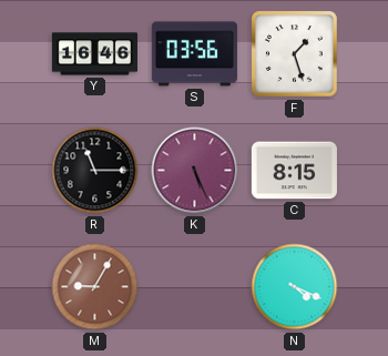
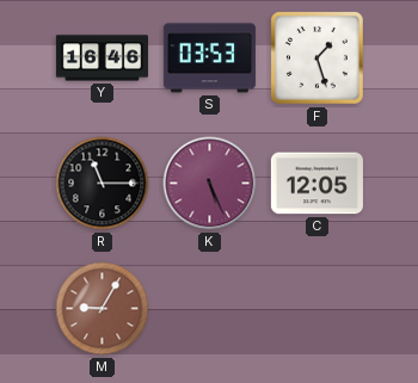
S: 03:56 -> 03:53
C: 8:15 -> 12:05
N: 4:19 -> none
